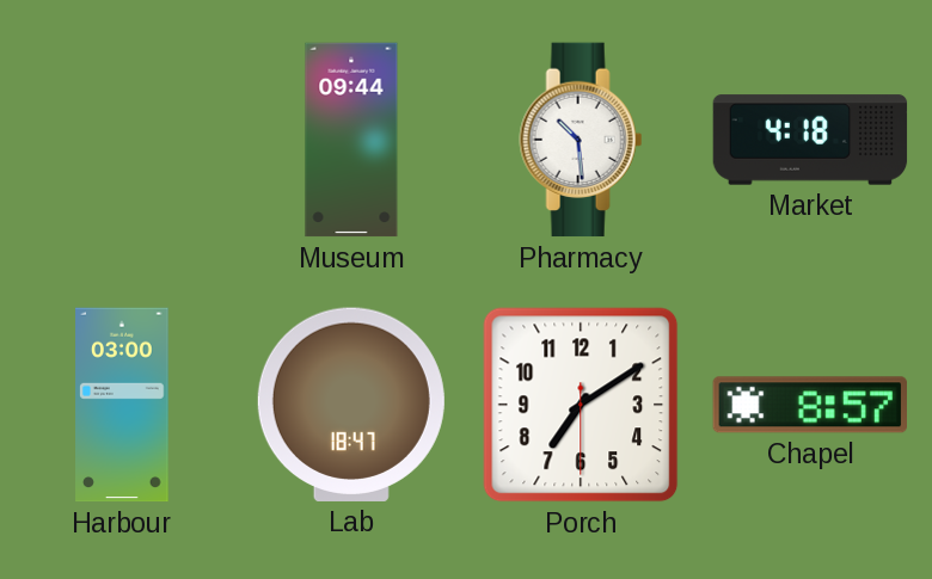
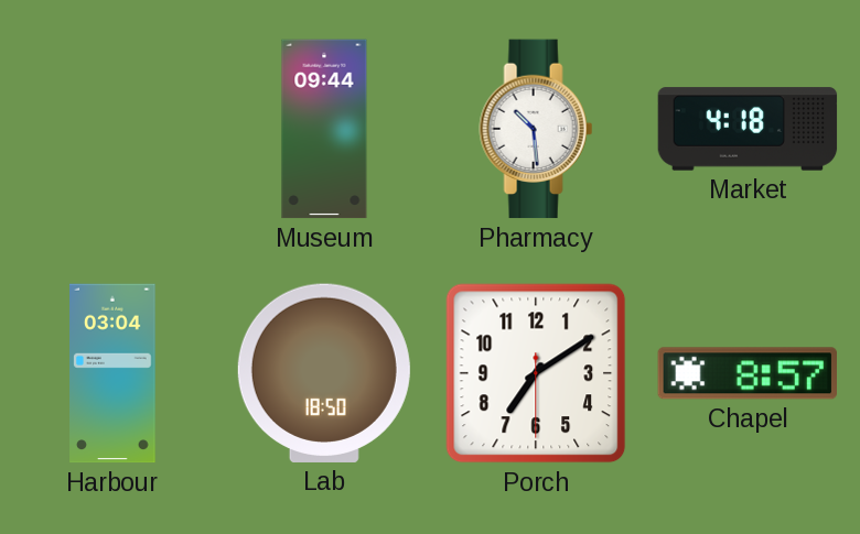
Harbour: 03:00 -> 03:04
Lab: 18:47 -> 18:50
